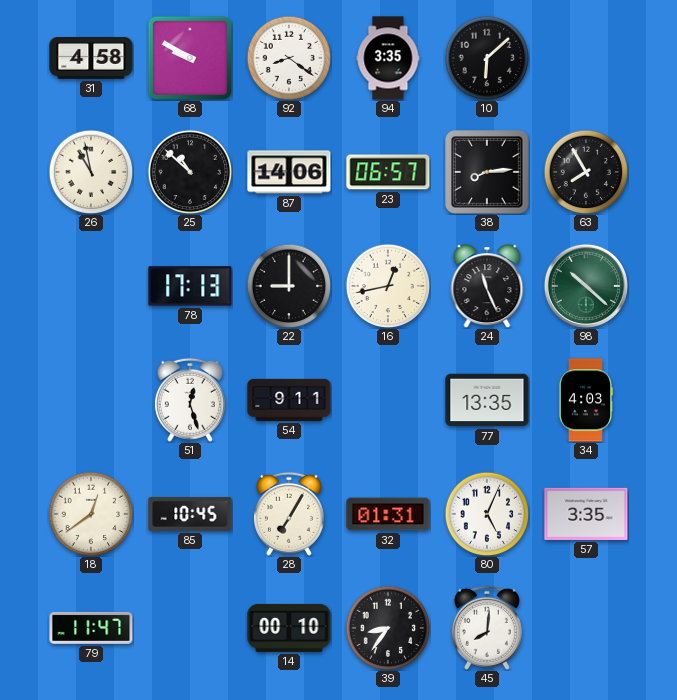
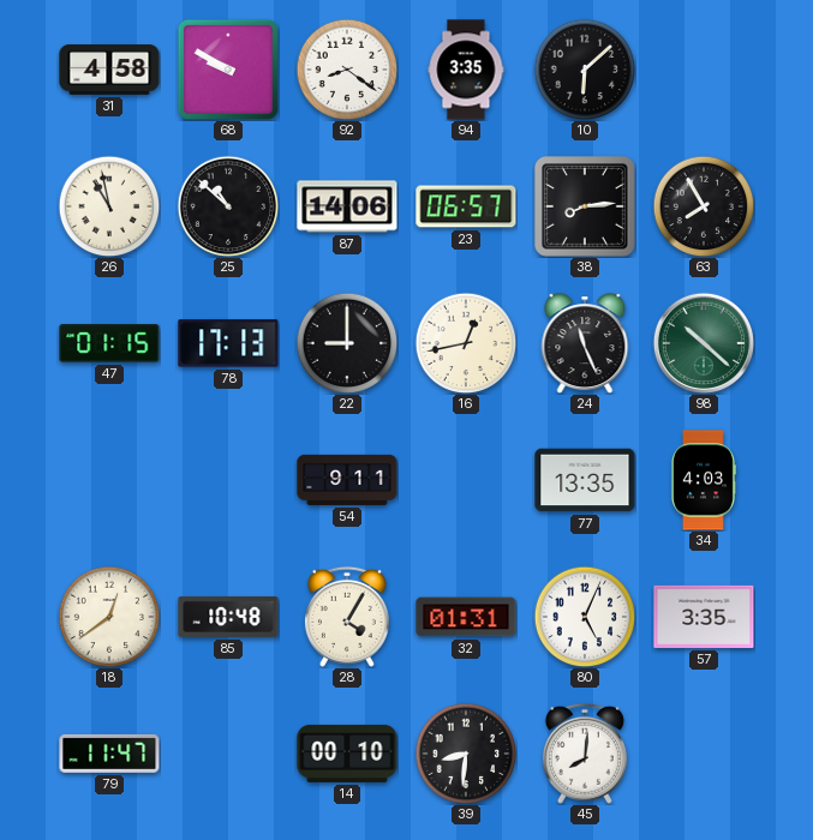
47: none -> 01:15
51: 12:27 -> none
85: 10:45 -> 10:48
28: 7:05 -> 4:05
39: 8:36 -> 8:31
